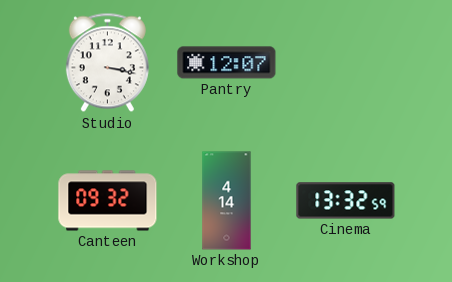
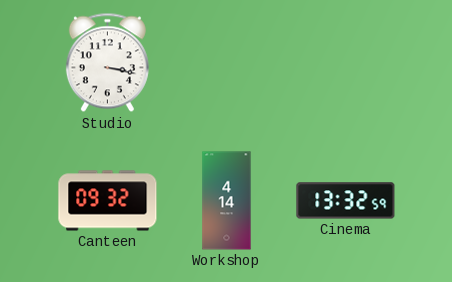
Pantry: 12:07 -> none
